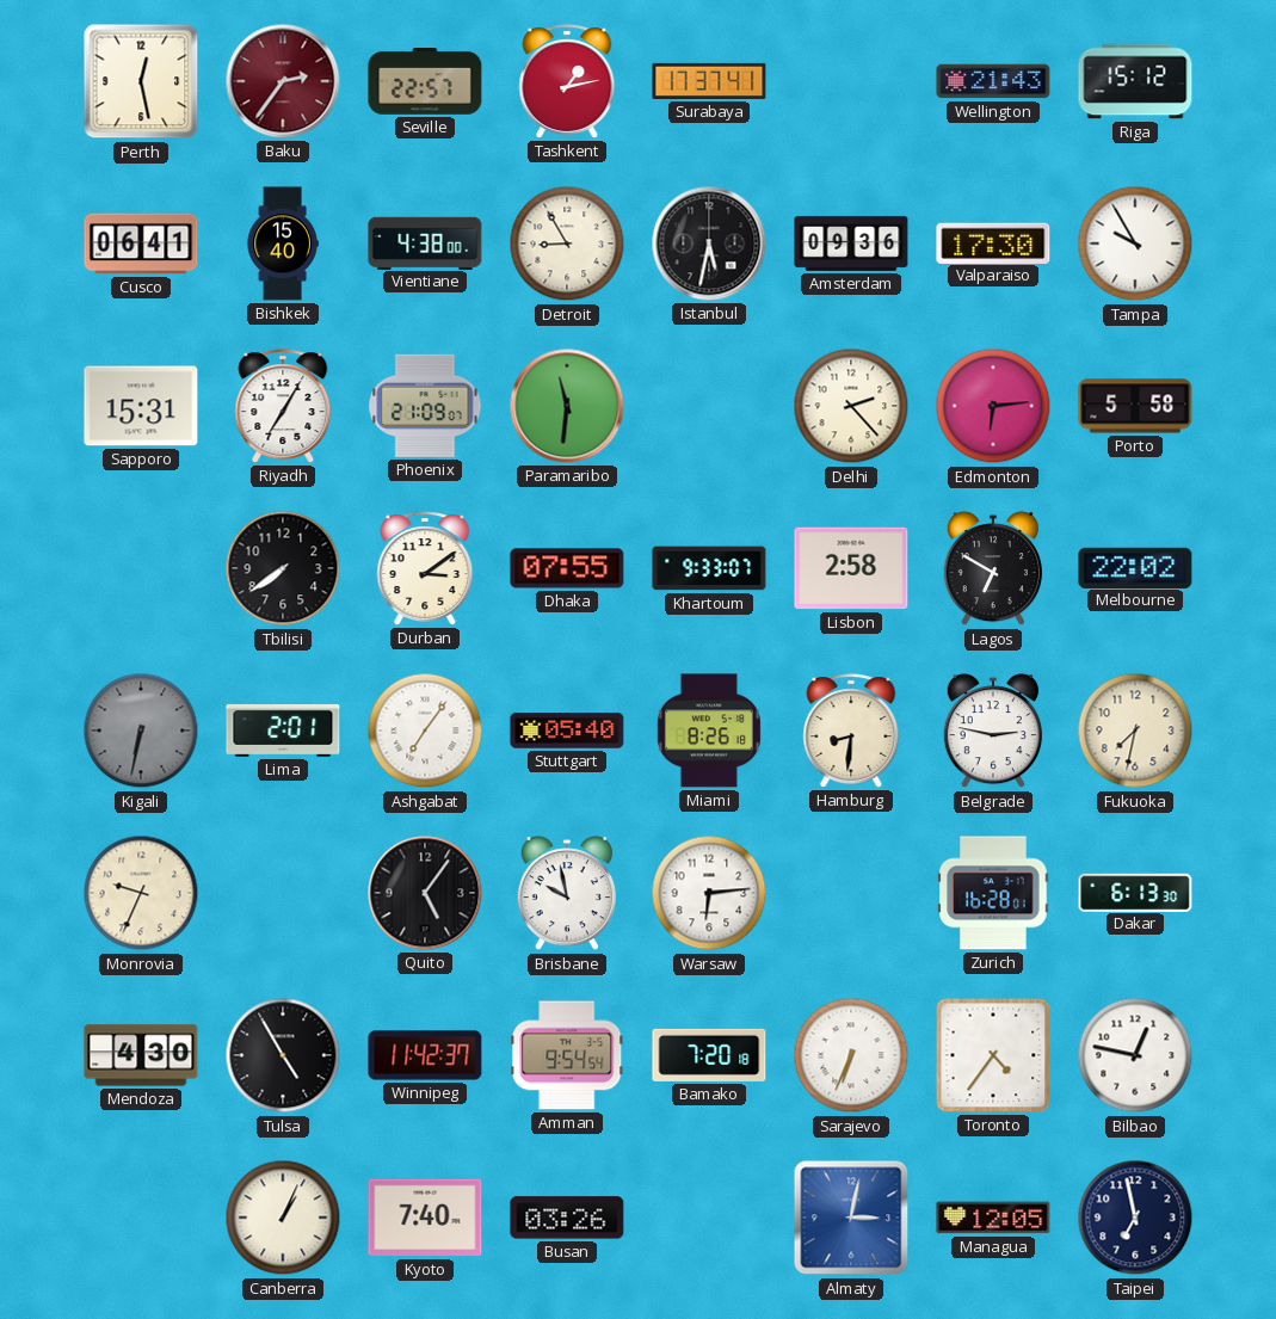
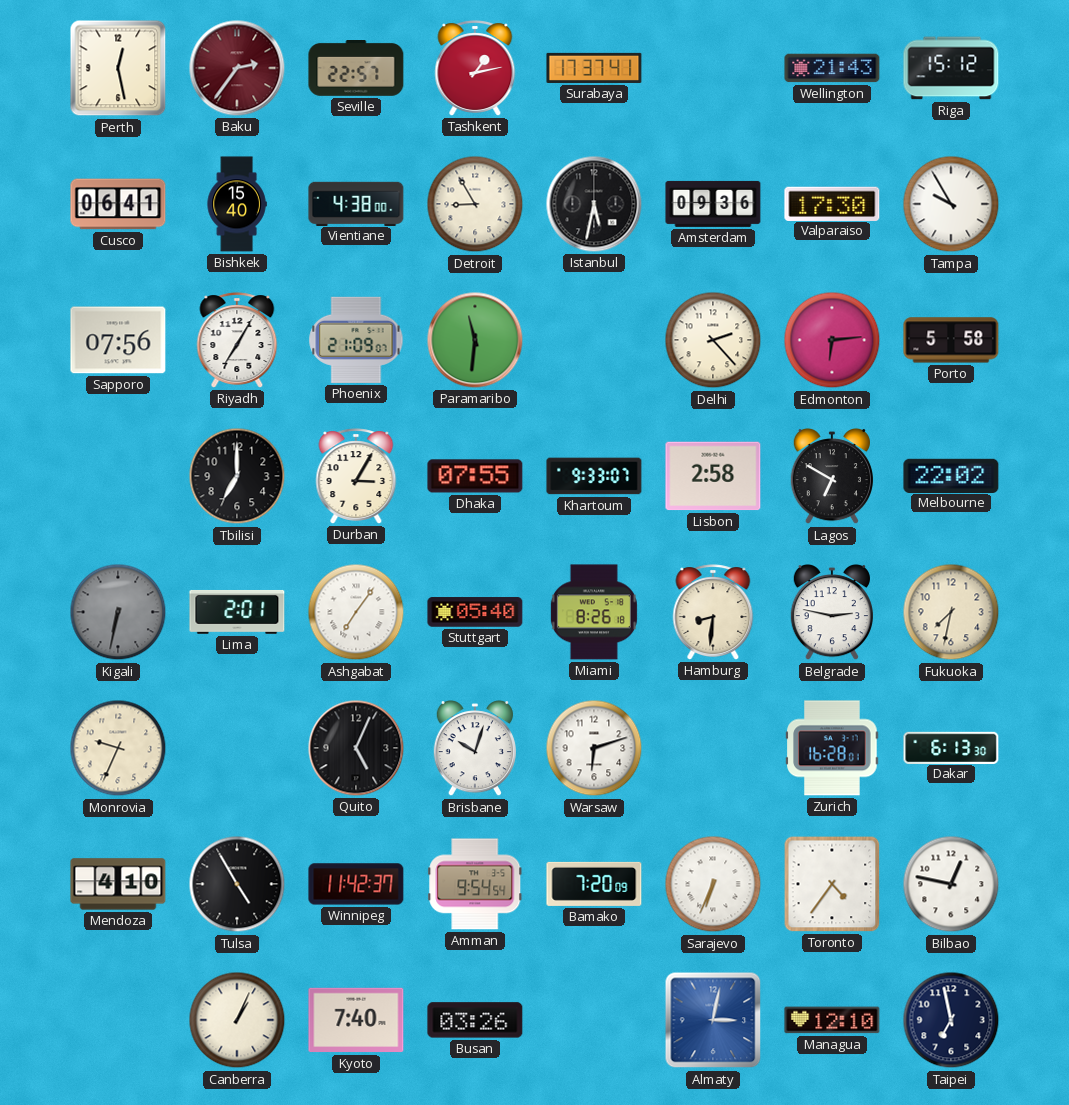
Sapporo: 15:31 -> 07:56
Tbilisi: 7:39 -> 7:00
Durban: 3:09 -> 3:05
Quito: 5:06 -> 5:04
Brisbane: 9:58 -> 10:03
Warsaw: 6:14 -> 6:12
Mendoza: 4:30 -> 4:10
Bamako: 7:20:18 -> 7:20:09
Managua: 12:05 -> 12:10
